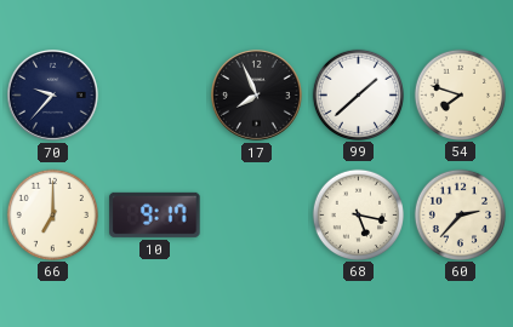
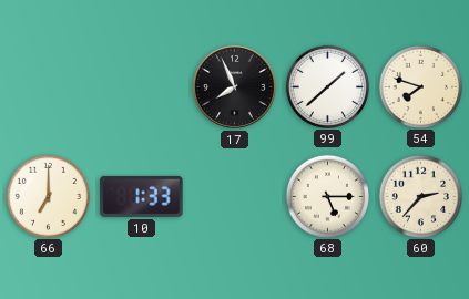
70: 9:37 -> none
10: 9:17 -> 1:33
68: 5:17 -> 5:15
